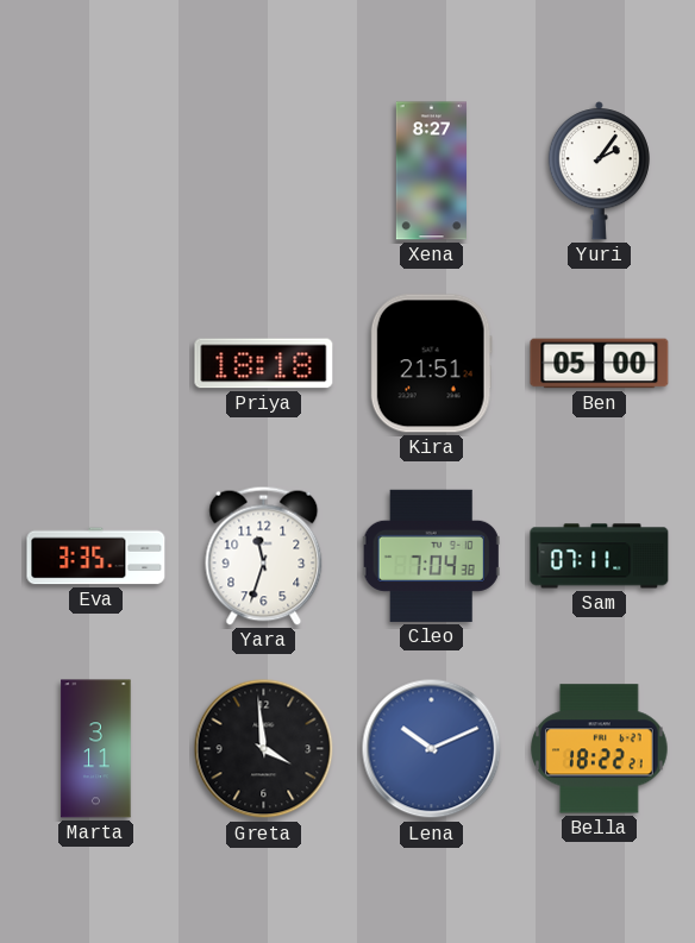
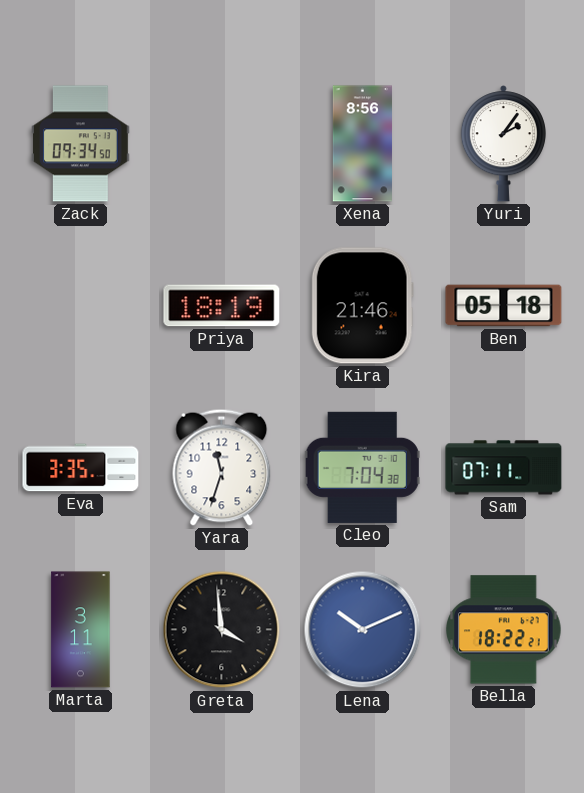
Zack: none -> 09:34
Xena: 8:27 -> 8:56
Priya: 18:18 -> 18:19
Kira: 21:51 -> 21:46
Ben: 05:00 -> 05:18
